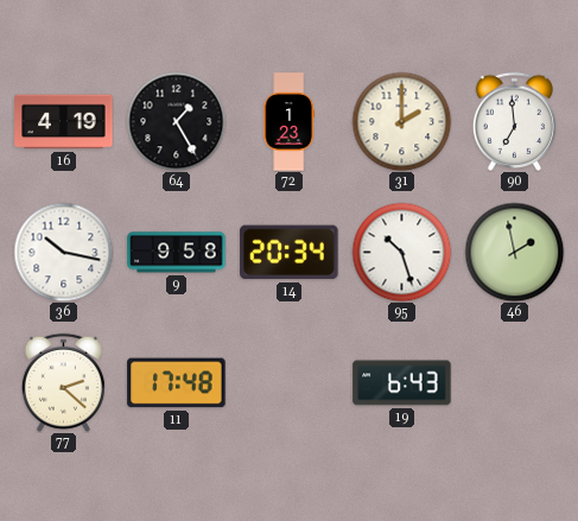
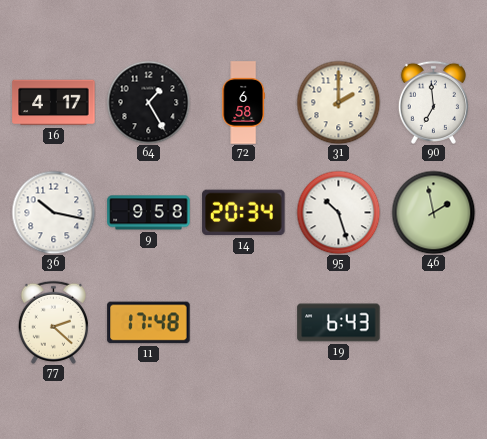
16: 4:19 -> 4:17
72: 1:23 -> 6:58
